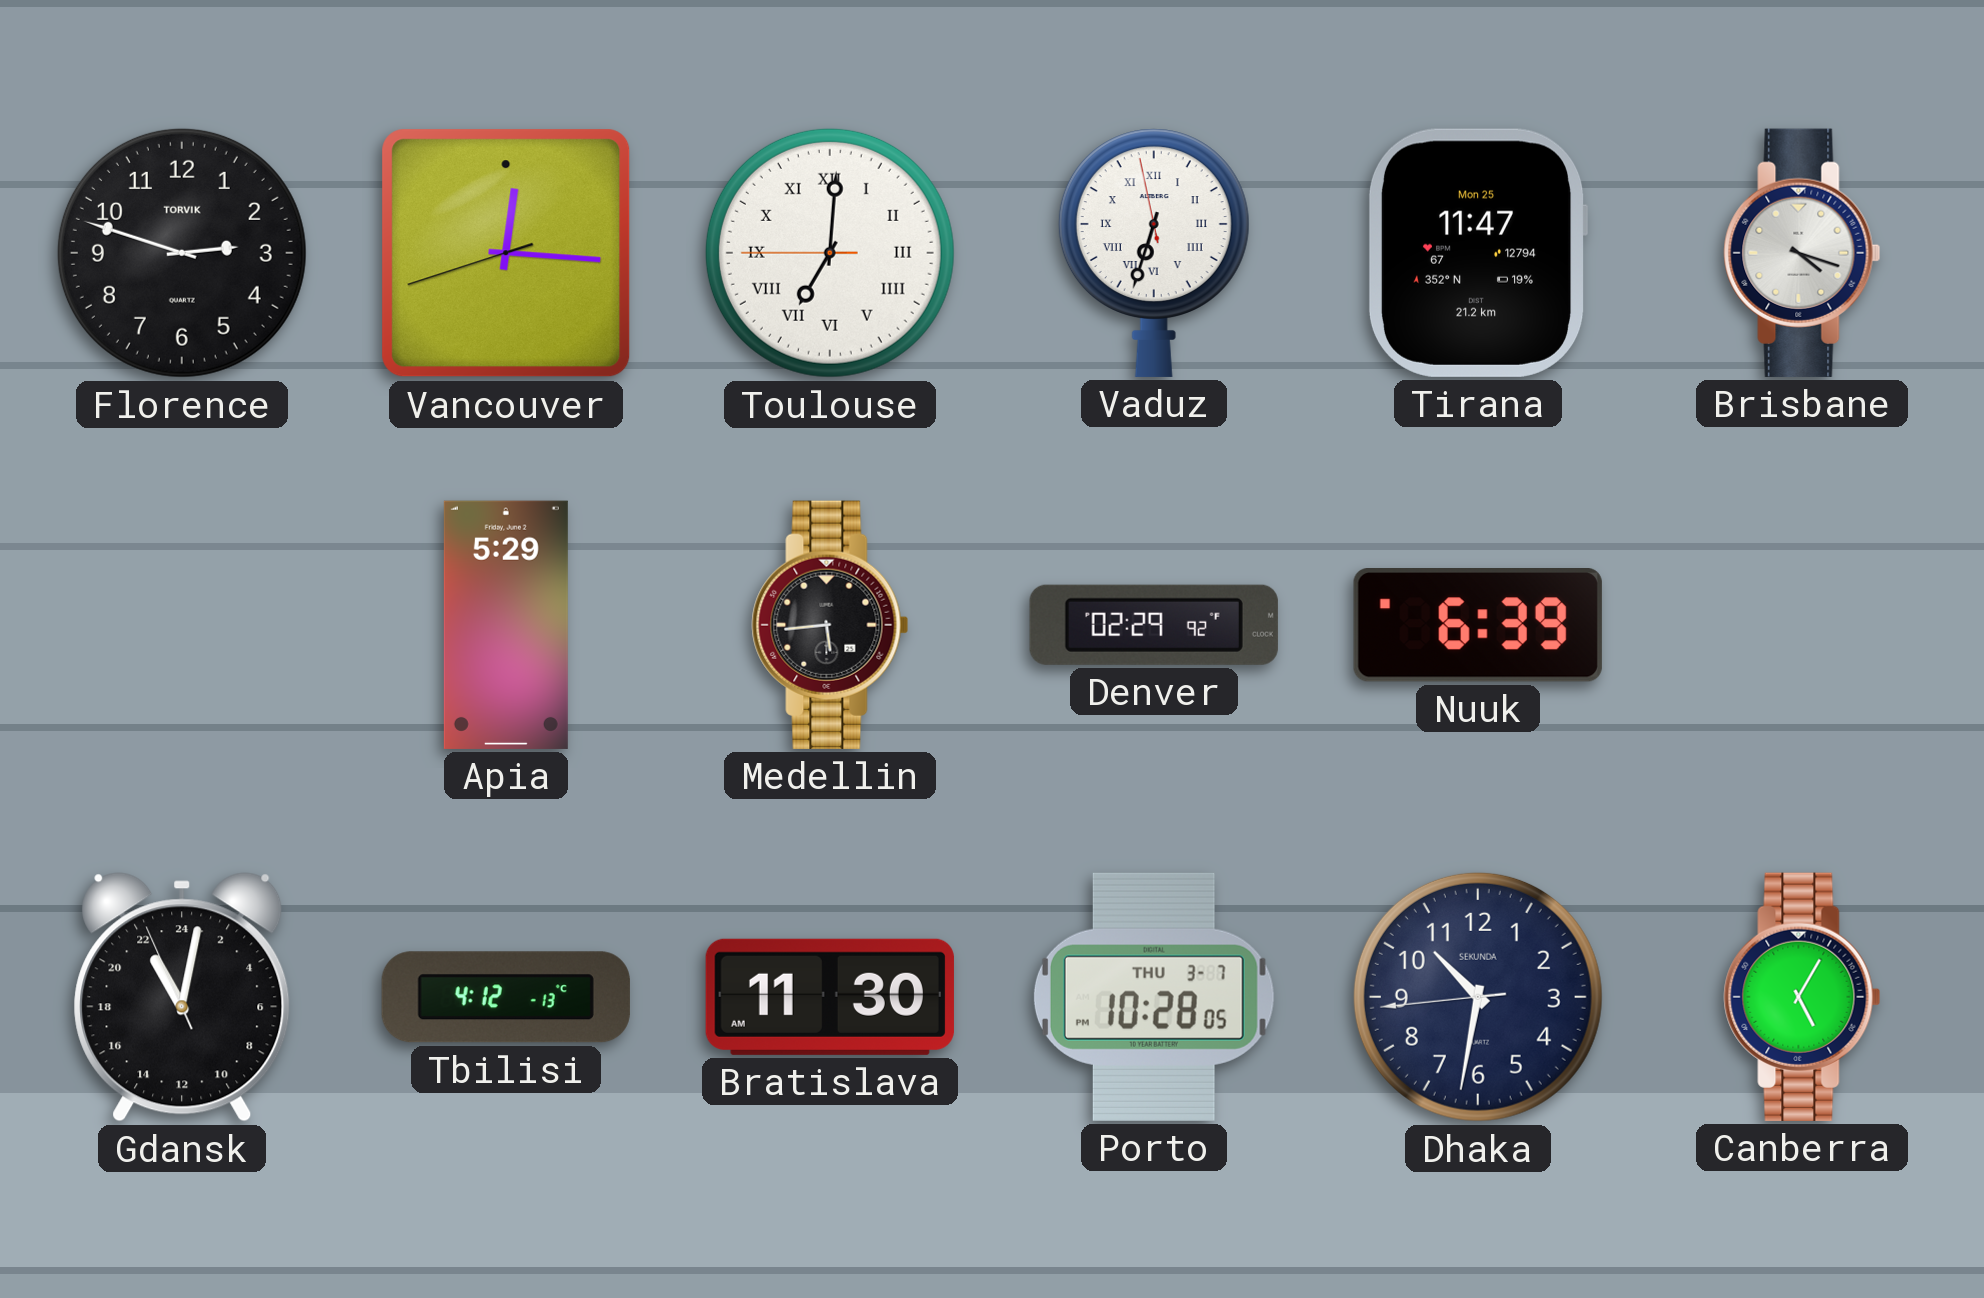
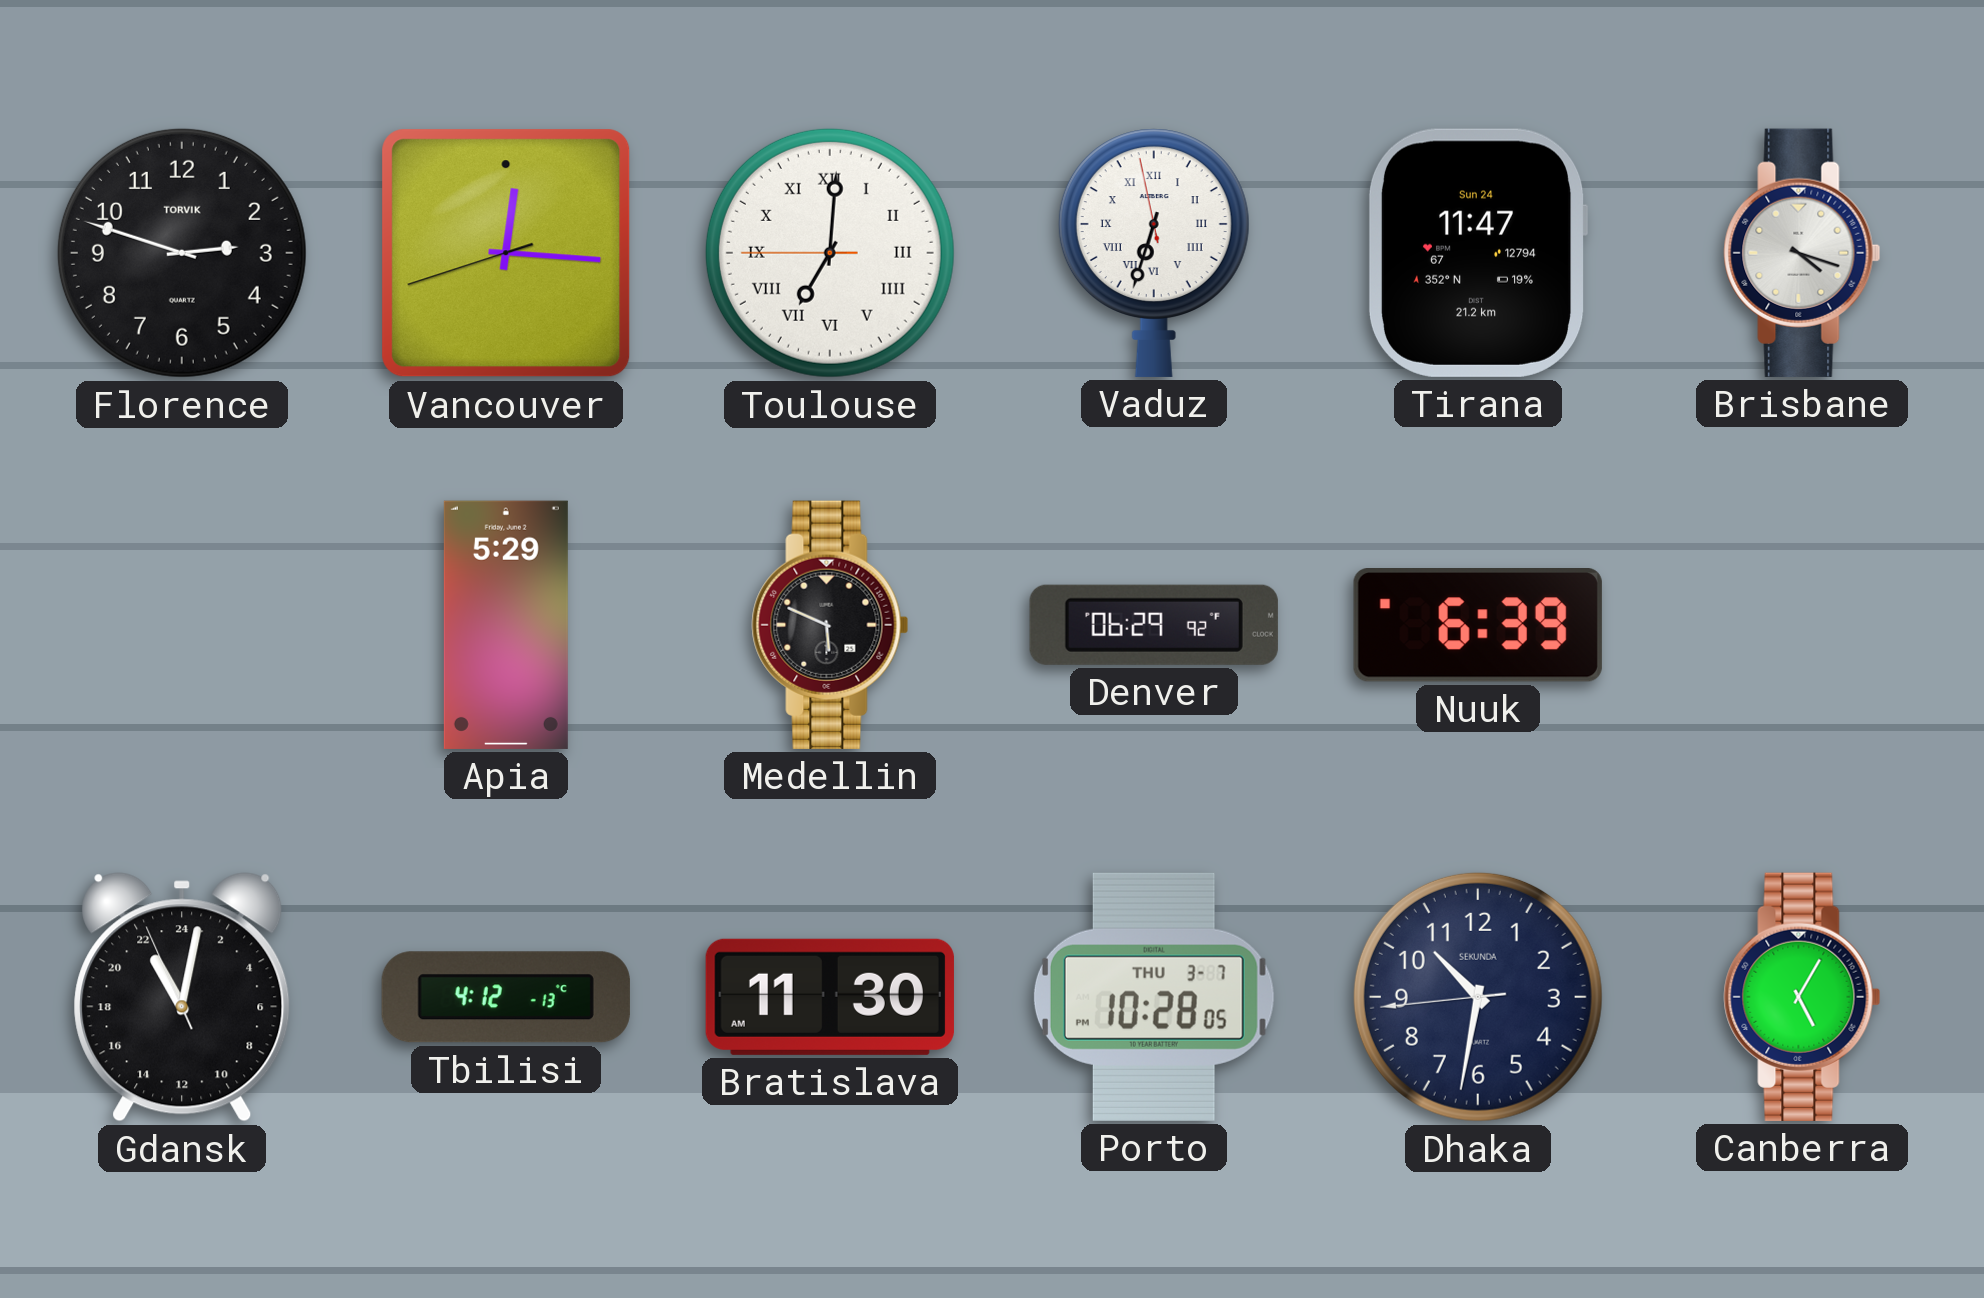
Tirana date: Mon 25 -> Sun 24
Medellin: 5:44 -> 5:49
Denver: 02:29 -> 06:29
